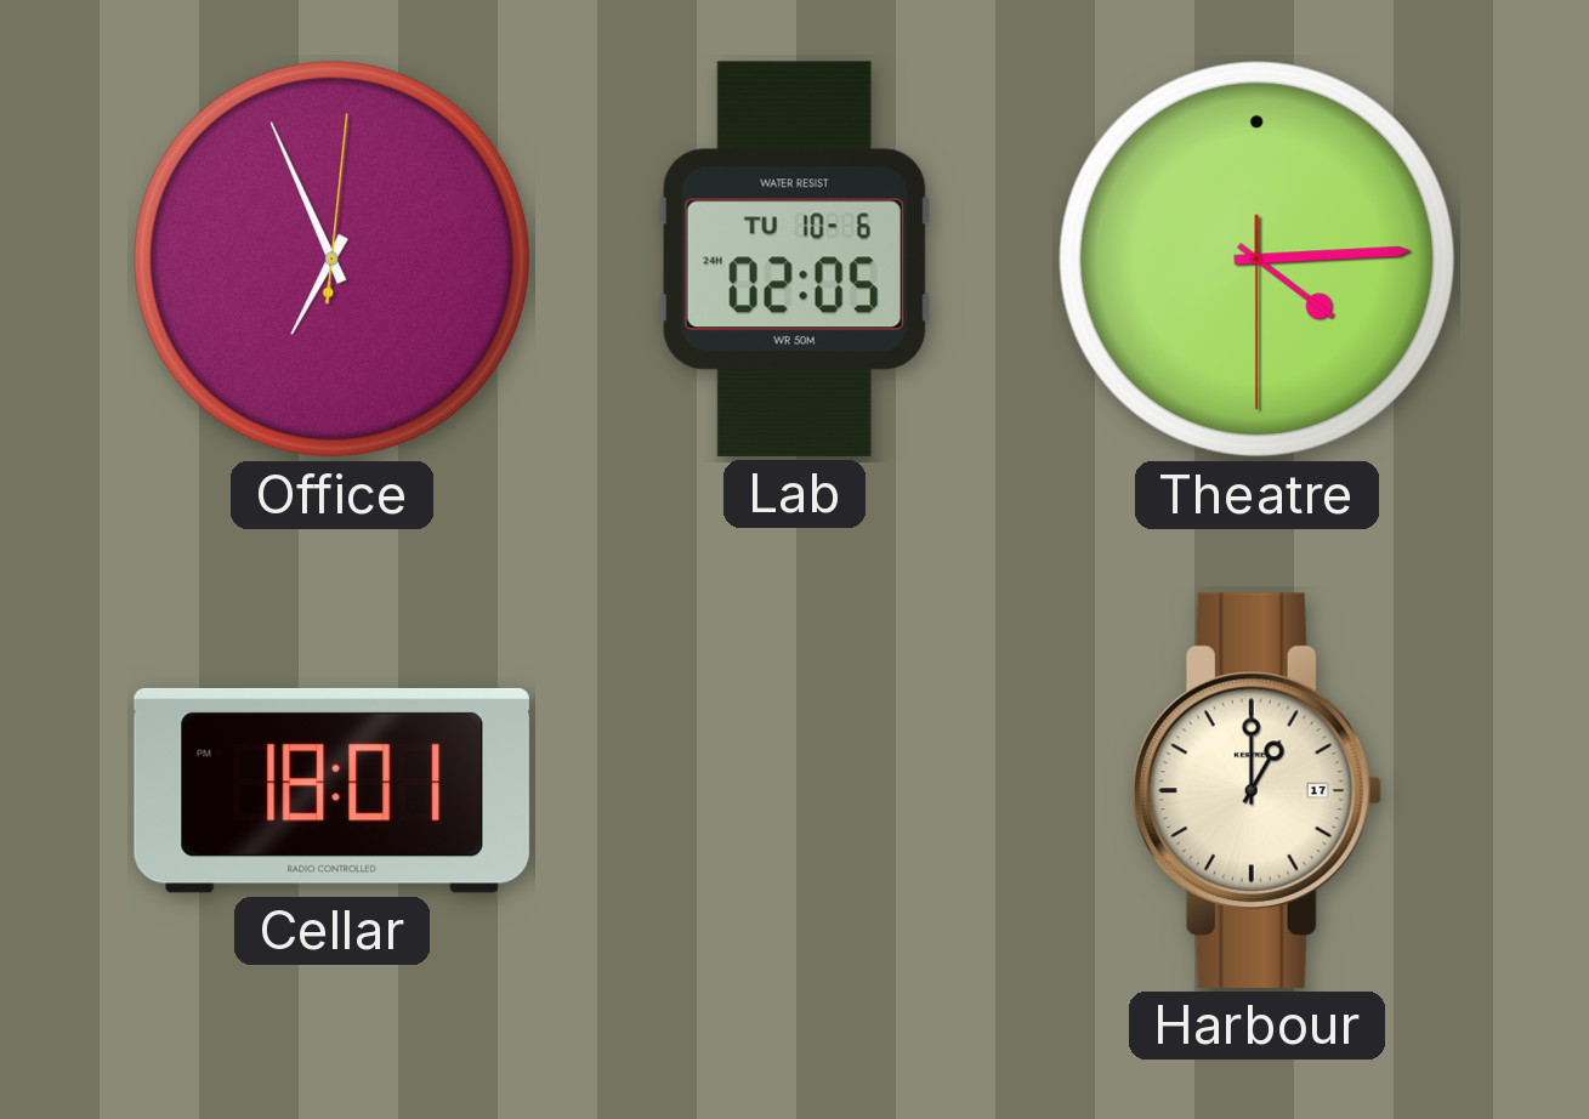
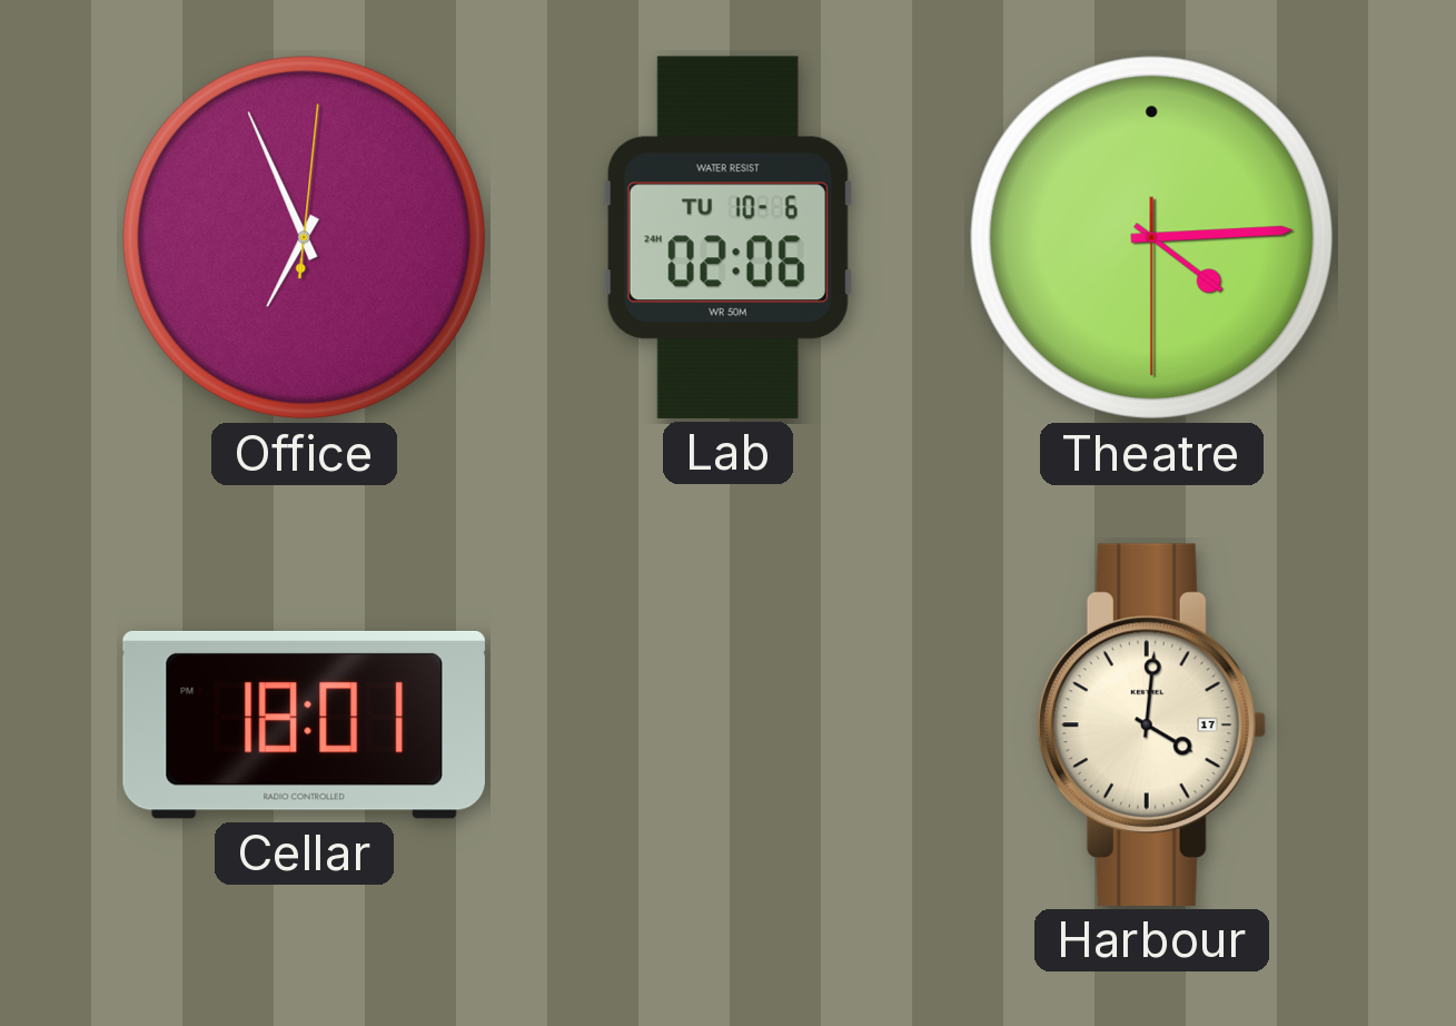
Lab: 02:05 -> 02:06
Harbour: 1:00 -> 4:01
